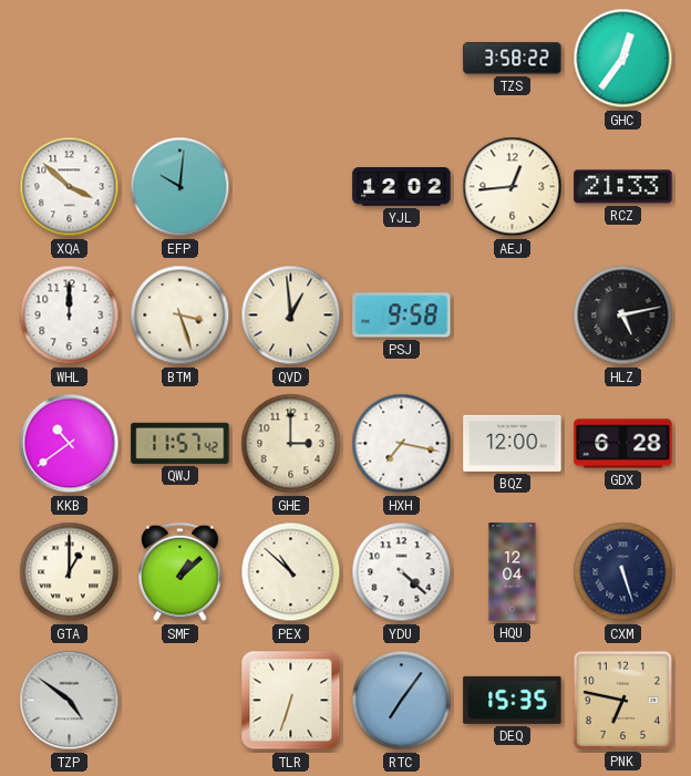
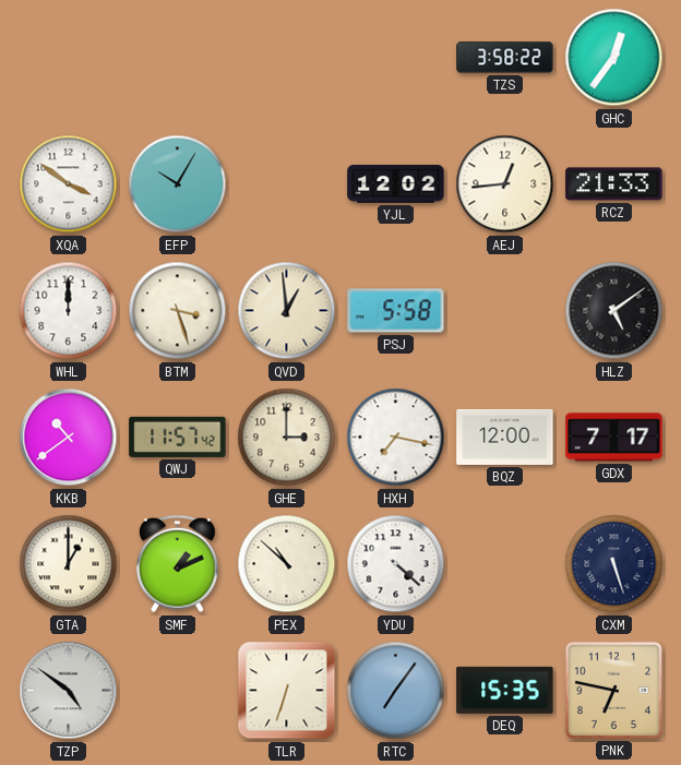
XQA: 3:52 -> 3:51
EFP: 10:01 -> 10:05
PSJ: 9:58 -> 5:58
HLZ: 5:13 -> 5:09
GDX: 6:28 -> 7:17
SMF: 1:08 -> 1:11
HQU: 12:04 -> none
